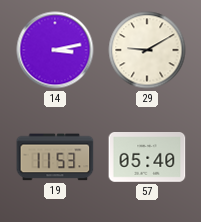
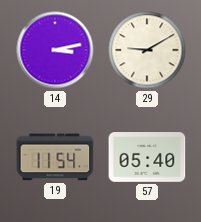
19: 11:53 -> 11:54
